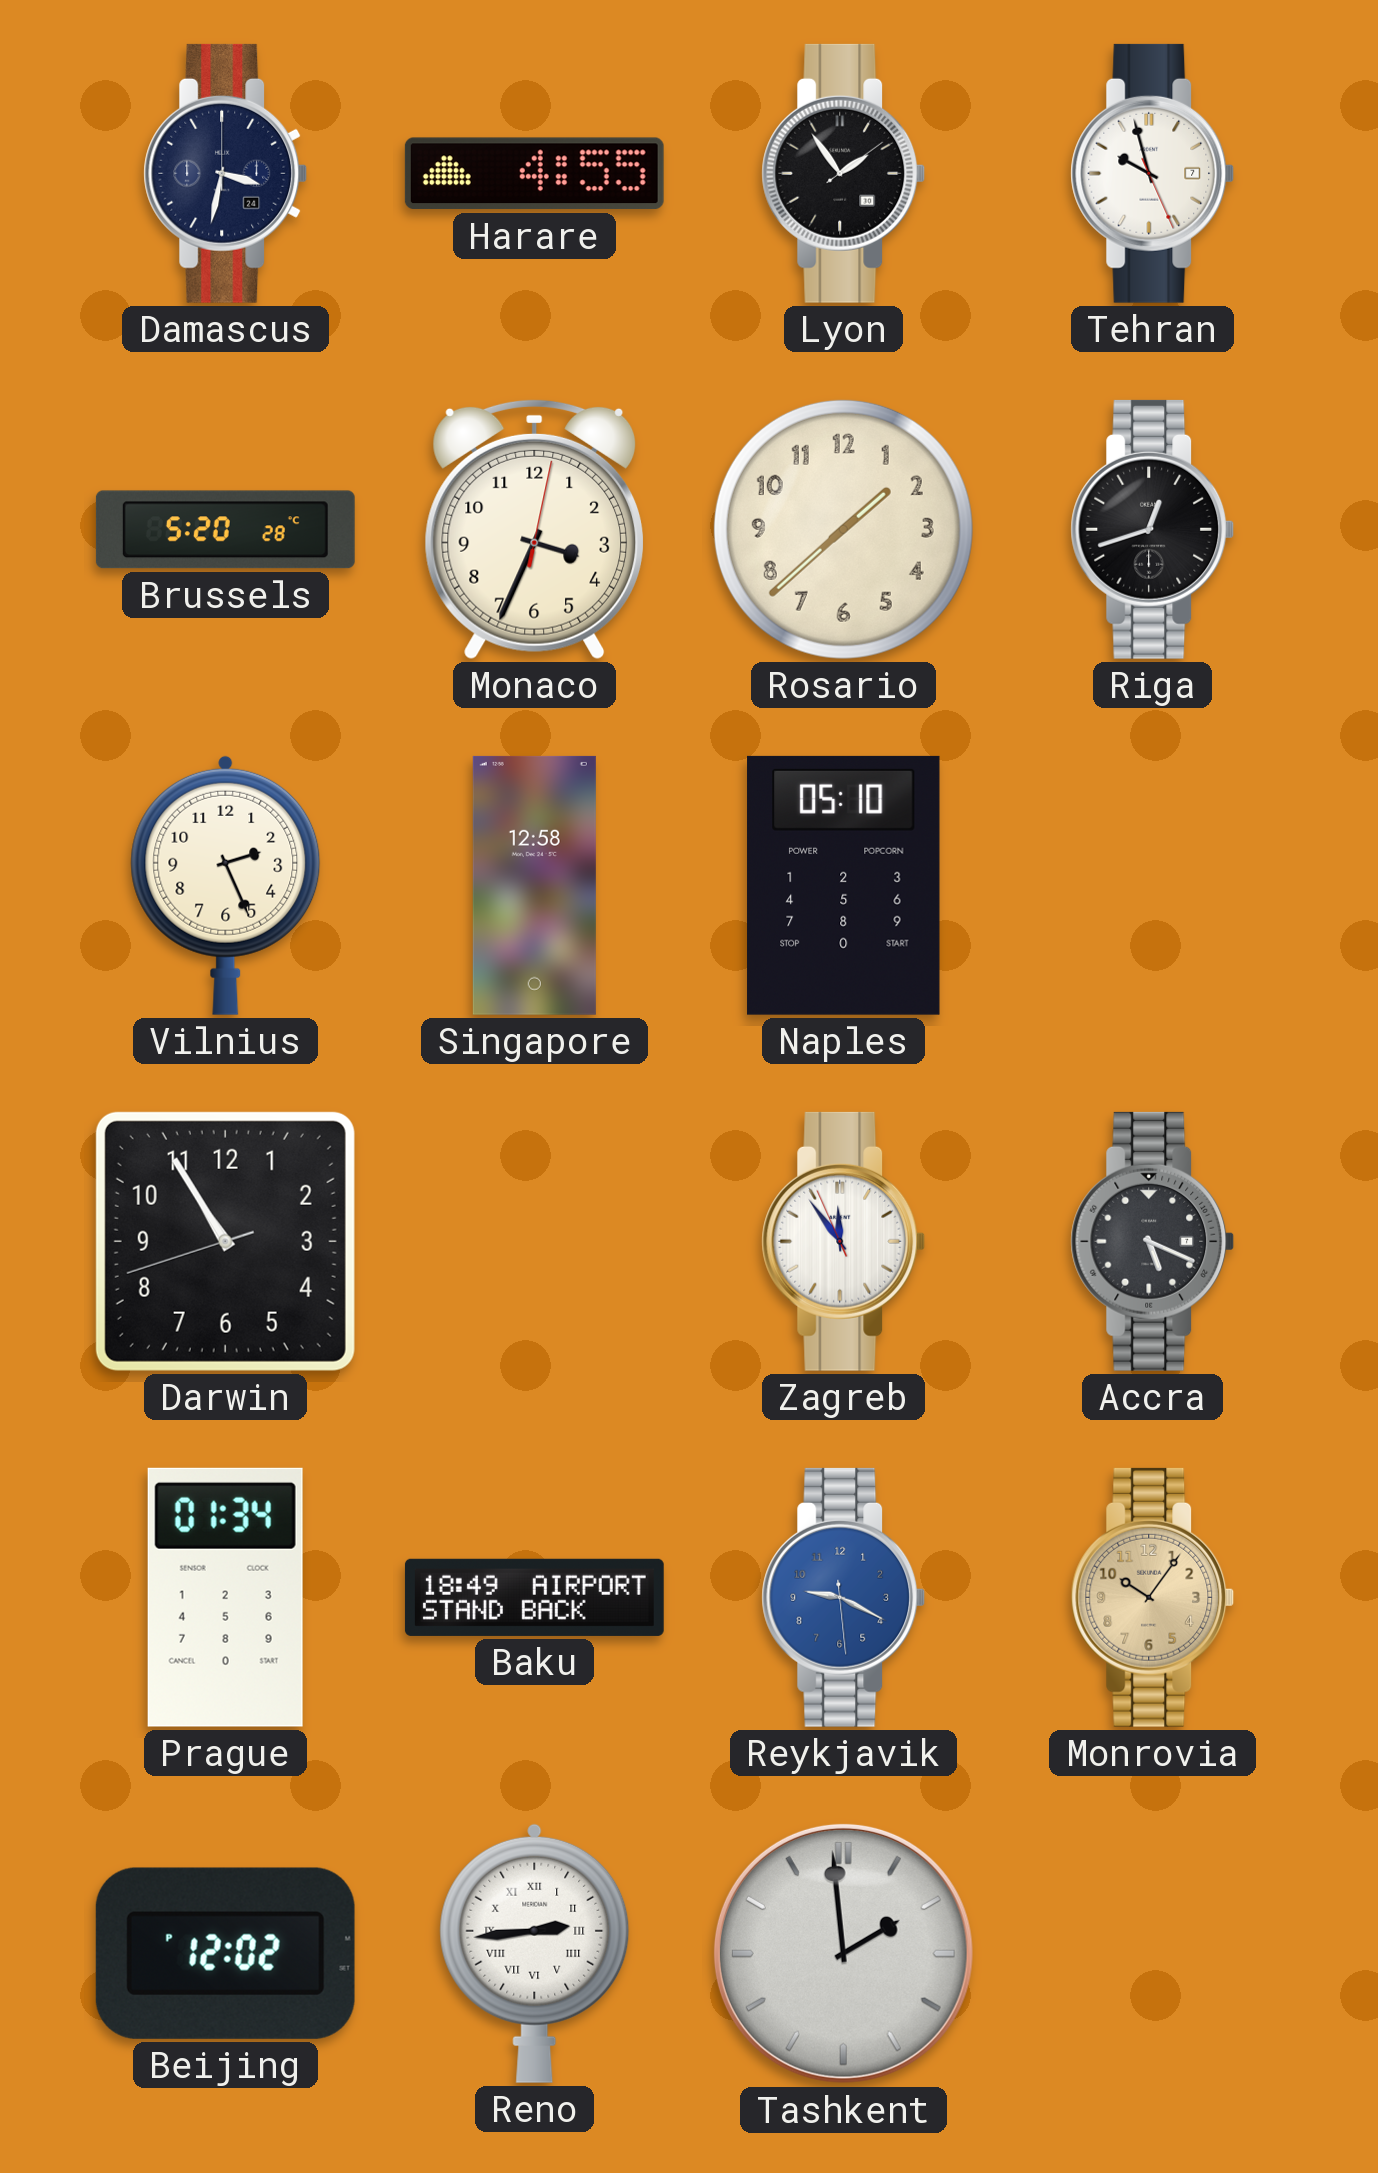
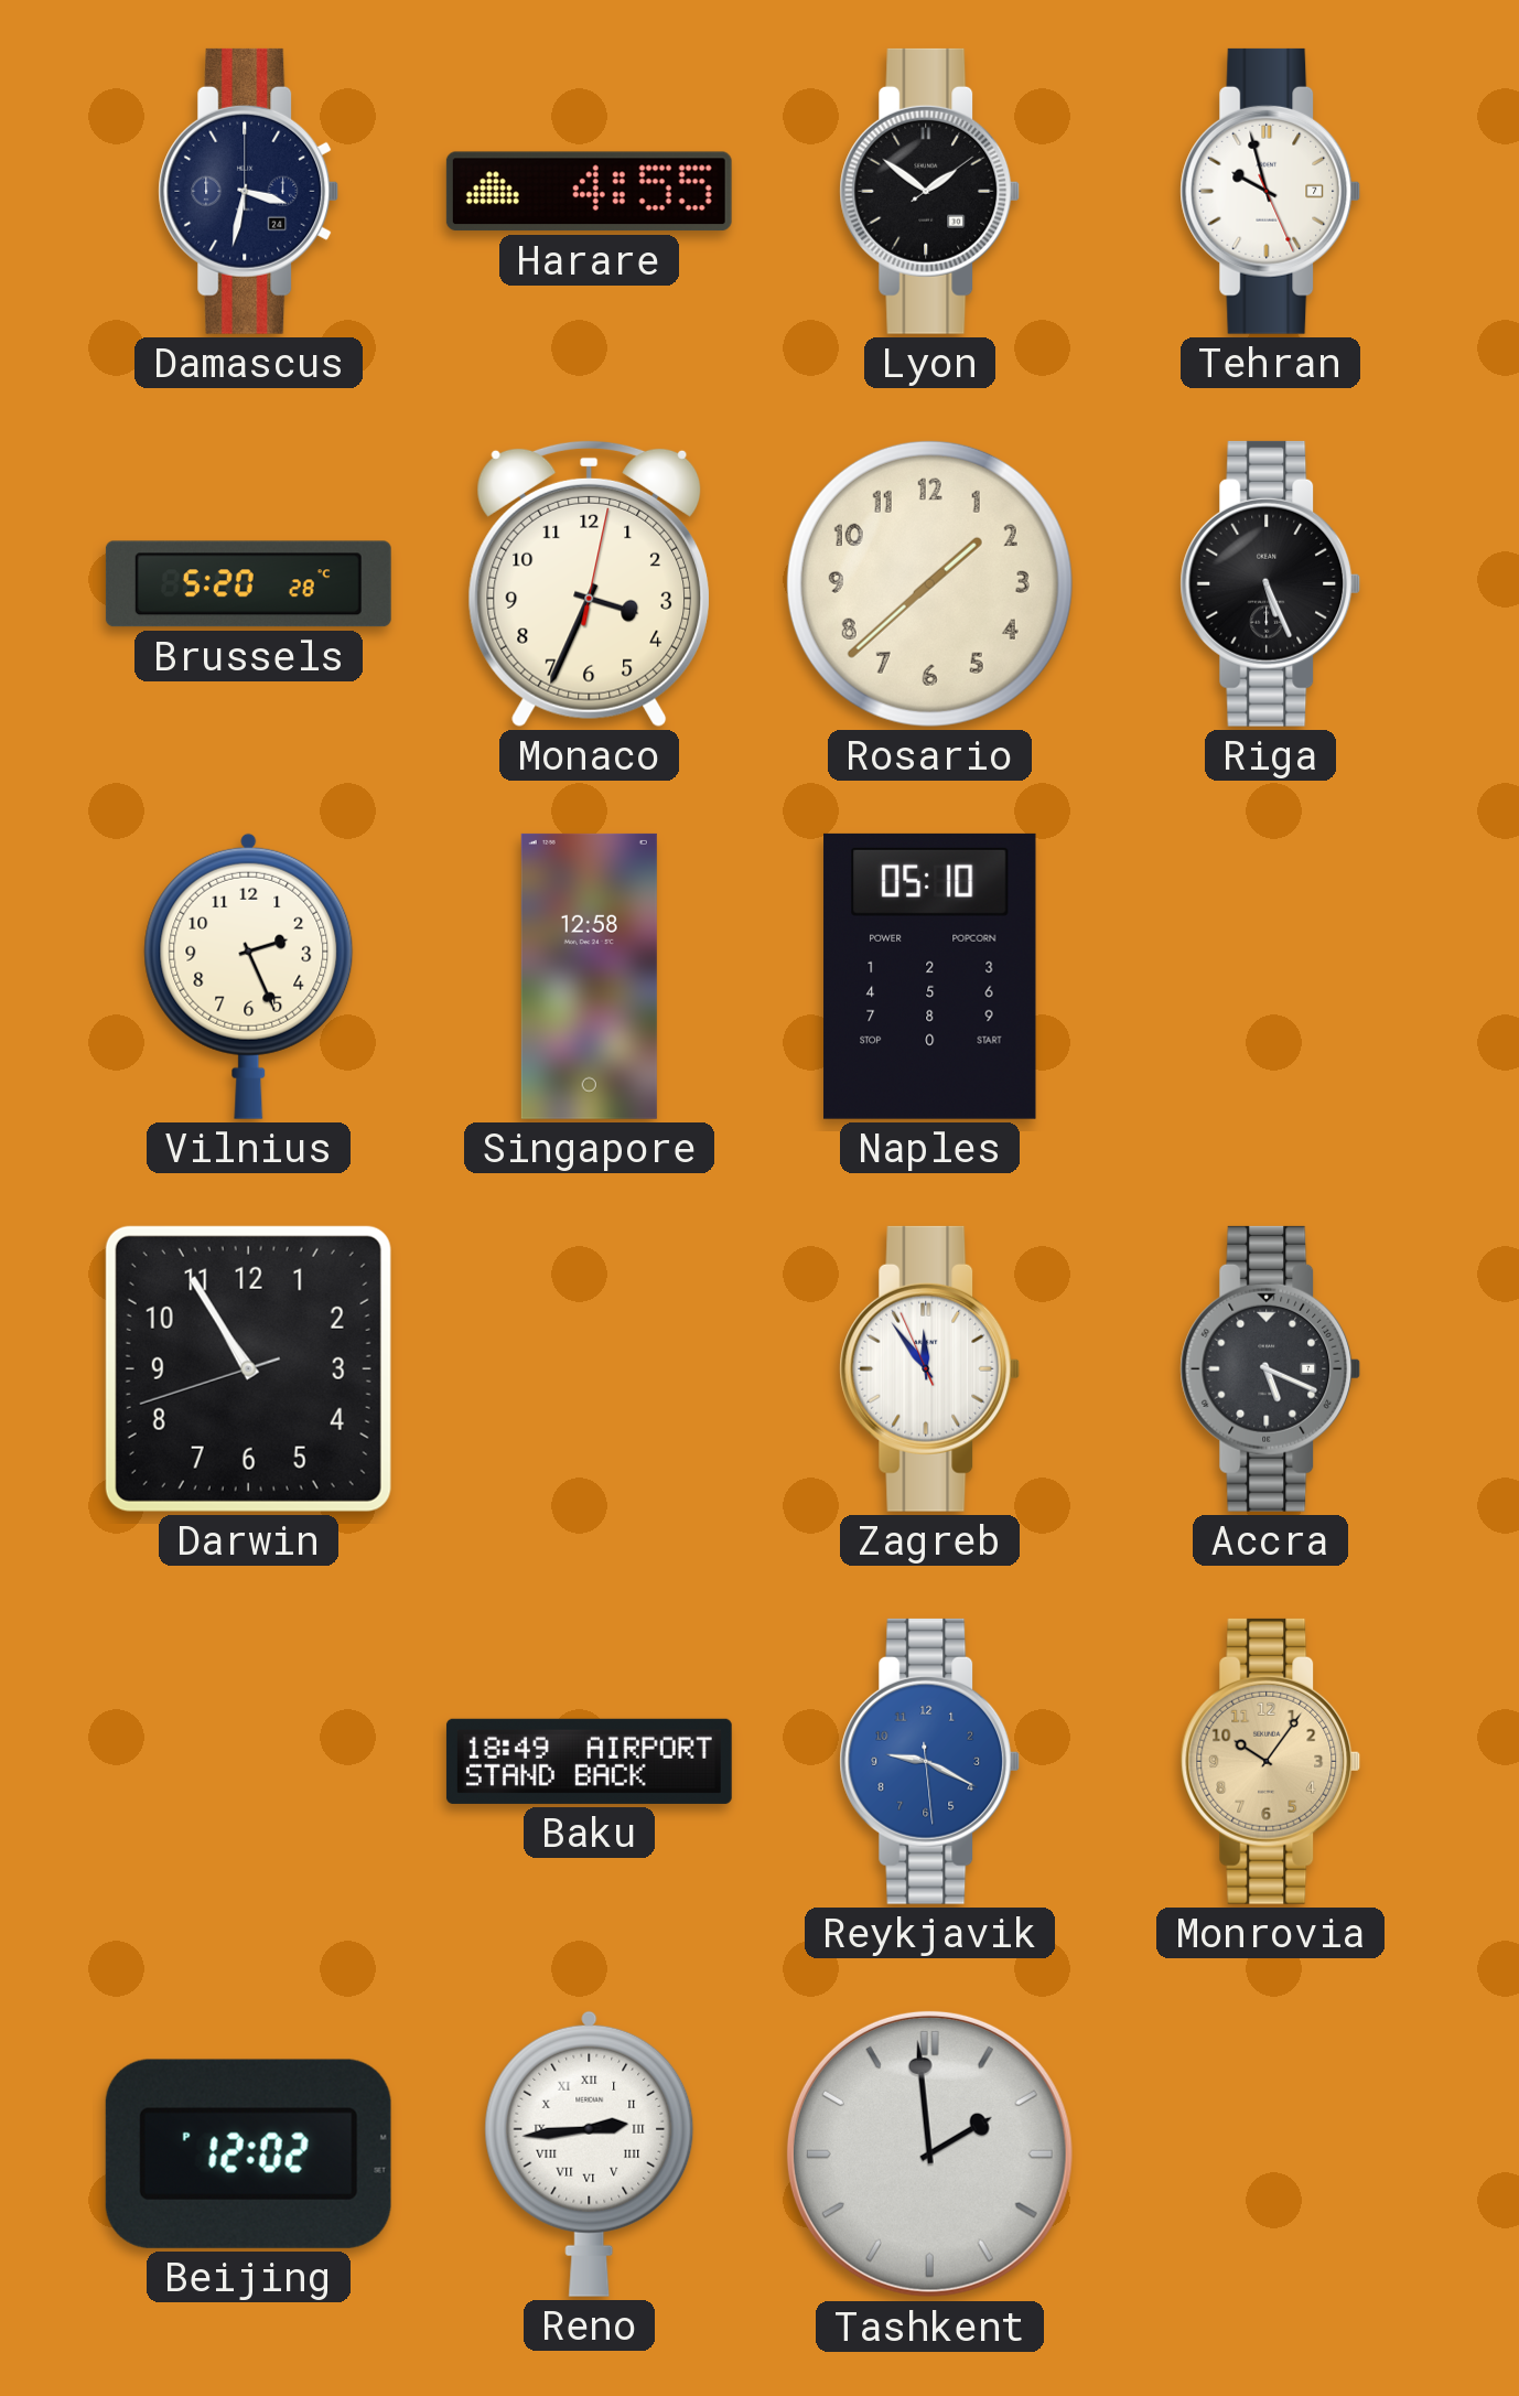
Lyon: 1:54 -> 1:51
Riga: 12:42 -> 5:26
Prague: 01:34 -> none
